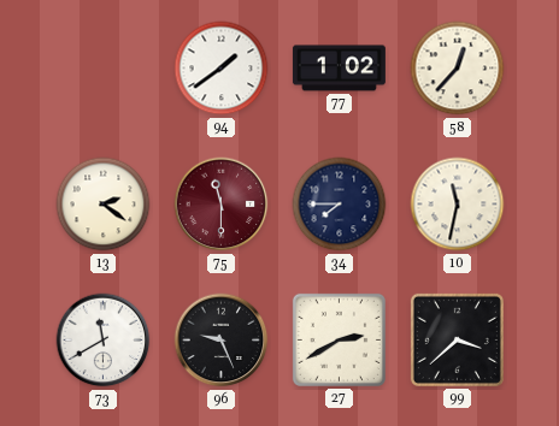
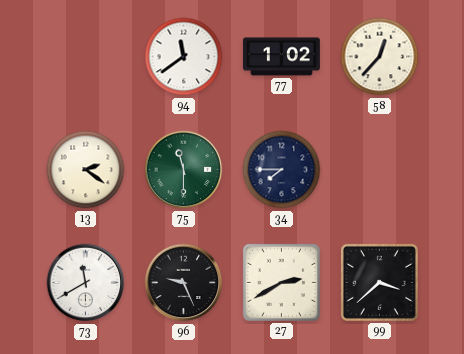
94: 1:39 -> 11:39
75 dial: burgundy -> green
10: 11:32 -> none
